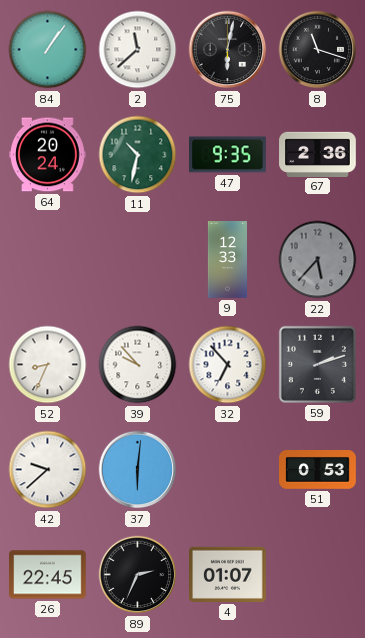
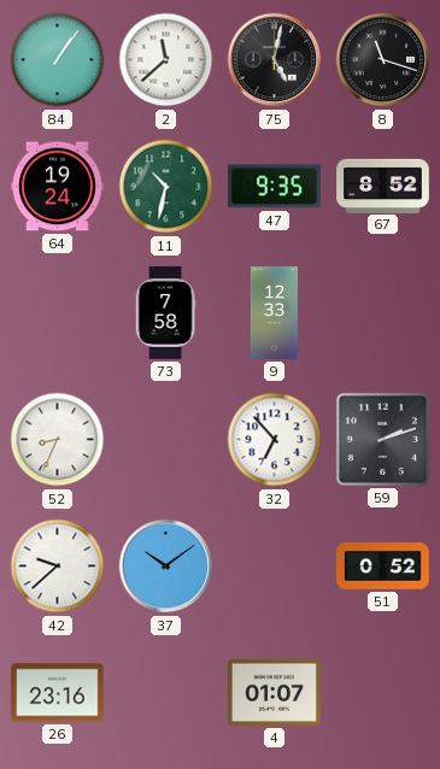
75: 6:02 -> 5:02
64: 20:24 -> 19:24
67: 2:36 -> 8:52
73: none -> 7:58
22: 5:37 -> none
39: 9:53 -> none
37: 6:01 -> 10:09
51: 0:53 -> 0:52
26: 22:45 -> 23:16
89: 2:34 -> none
